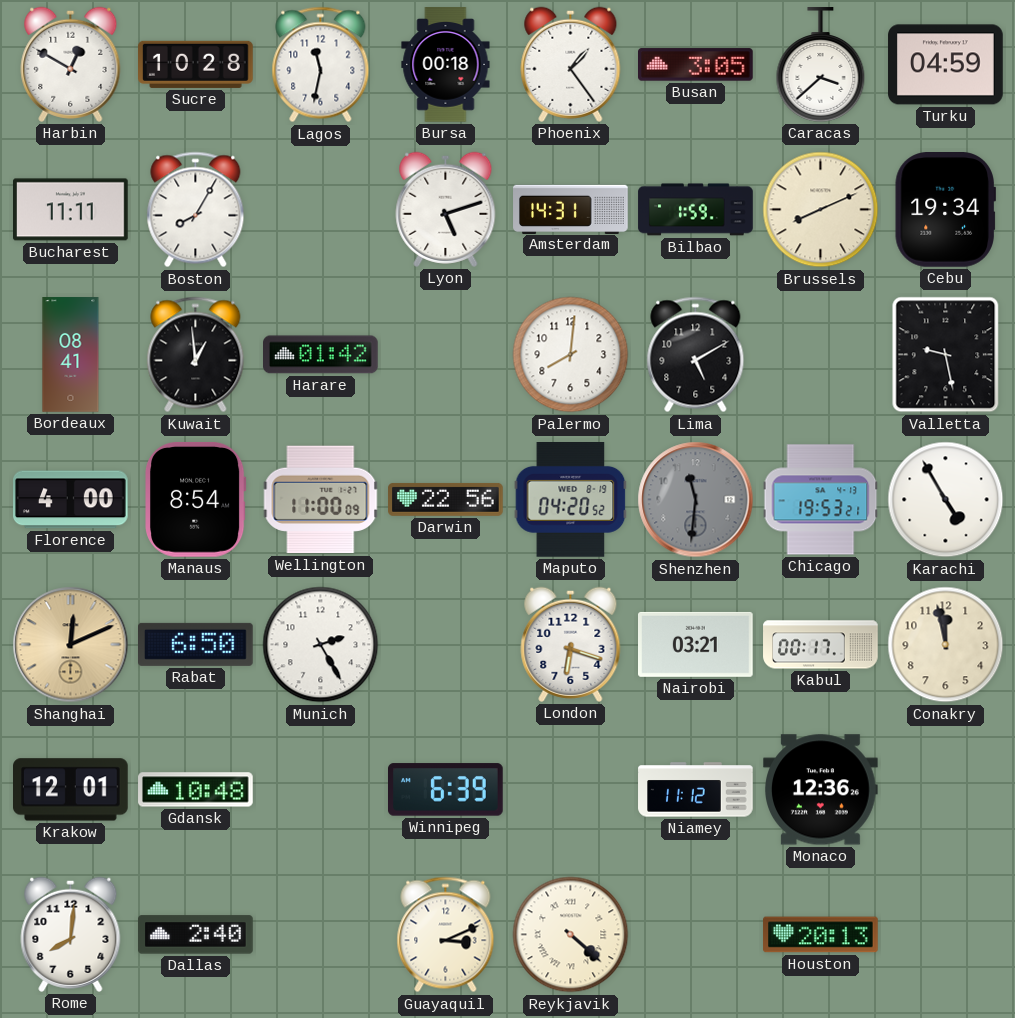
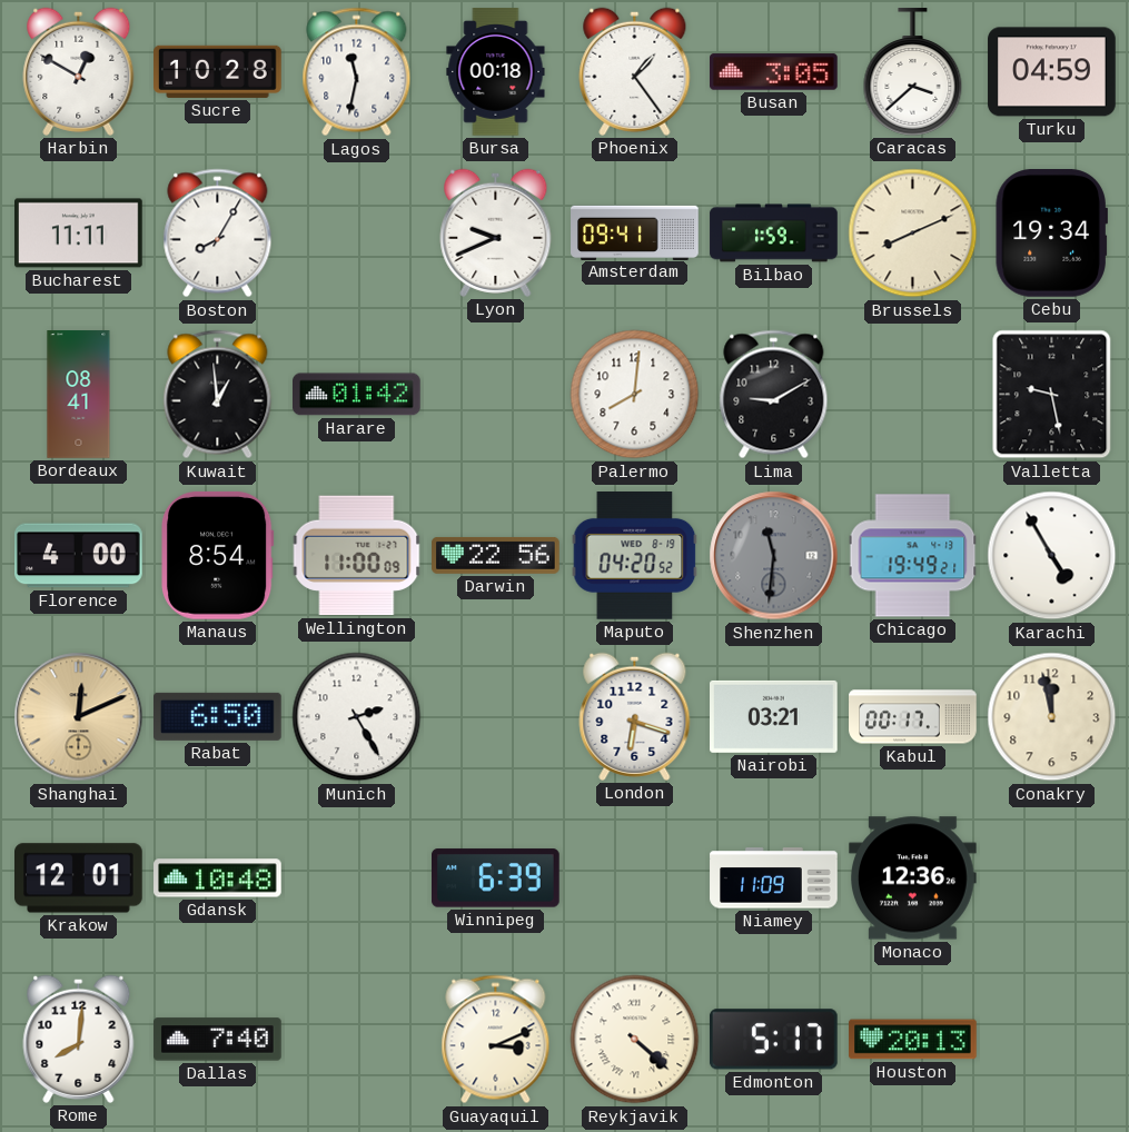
Lyon: 5:12 -> 9:41
Amsterdam: 14:31 -> 09:41
Lima: 5:10 -> 9:10
Chicago: 19:53 -> 19:49
Niamey: 11:12 -> 11:09
Dallas: 2:40 -> 7:40
Edmonton: none -> 5:17
